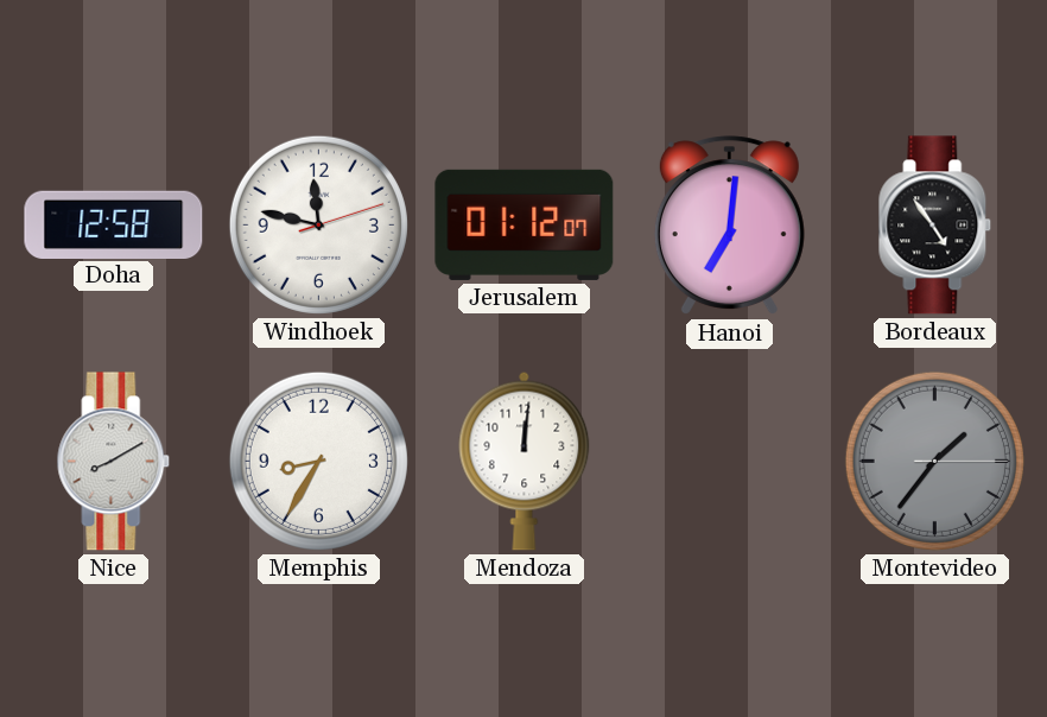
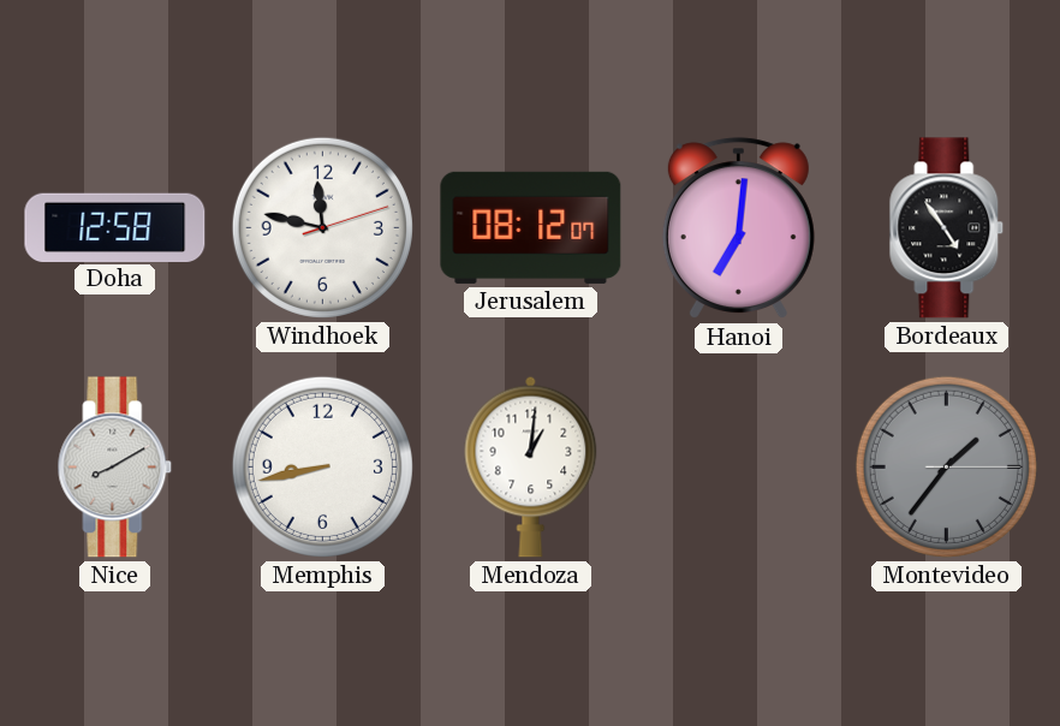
Jerusalem: 01:12 -> 08:12
Memphis: 8:35 -> 8:43
Mendoza: 12:01 -> 1:01
